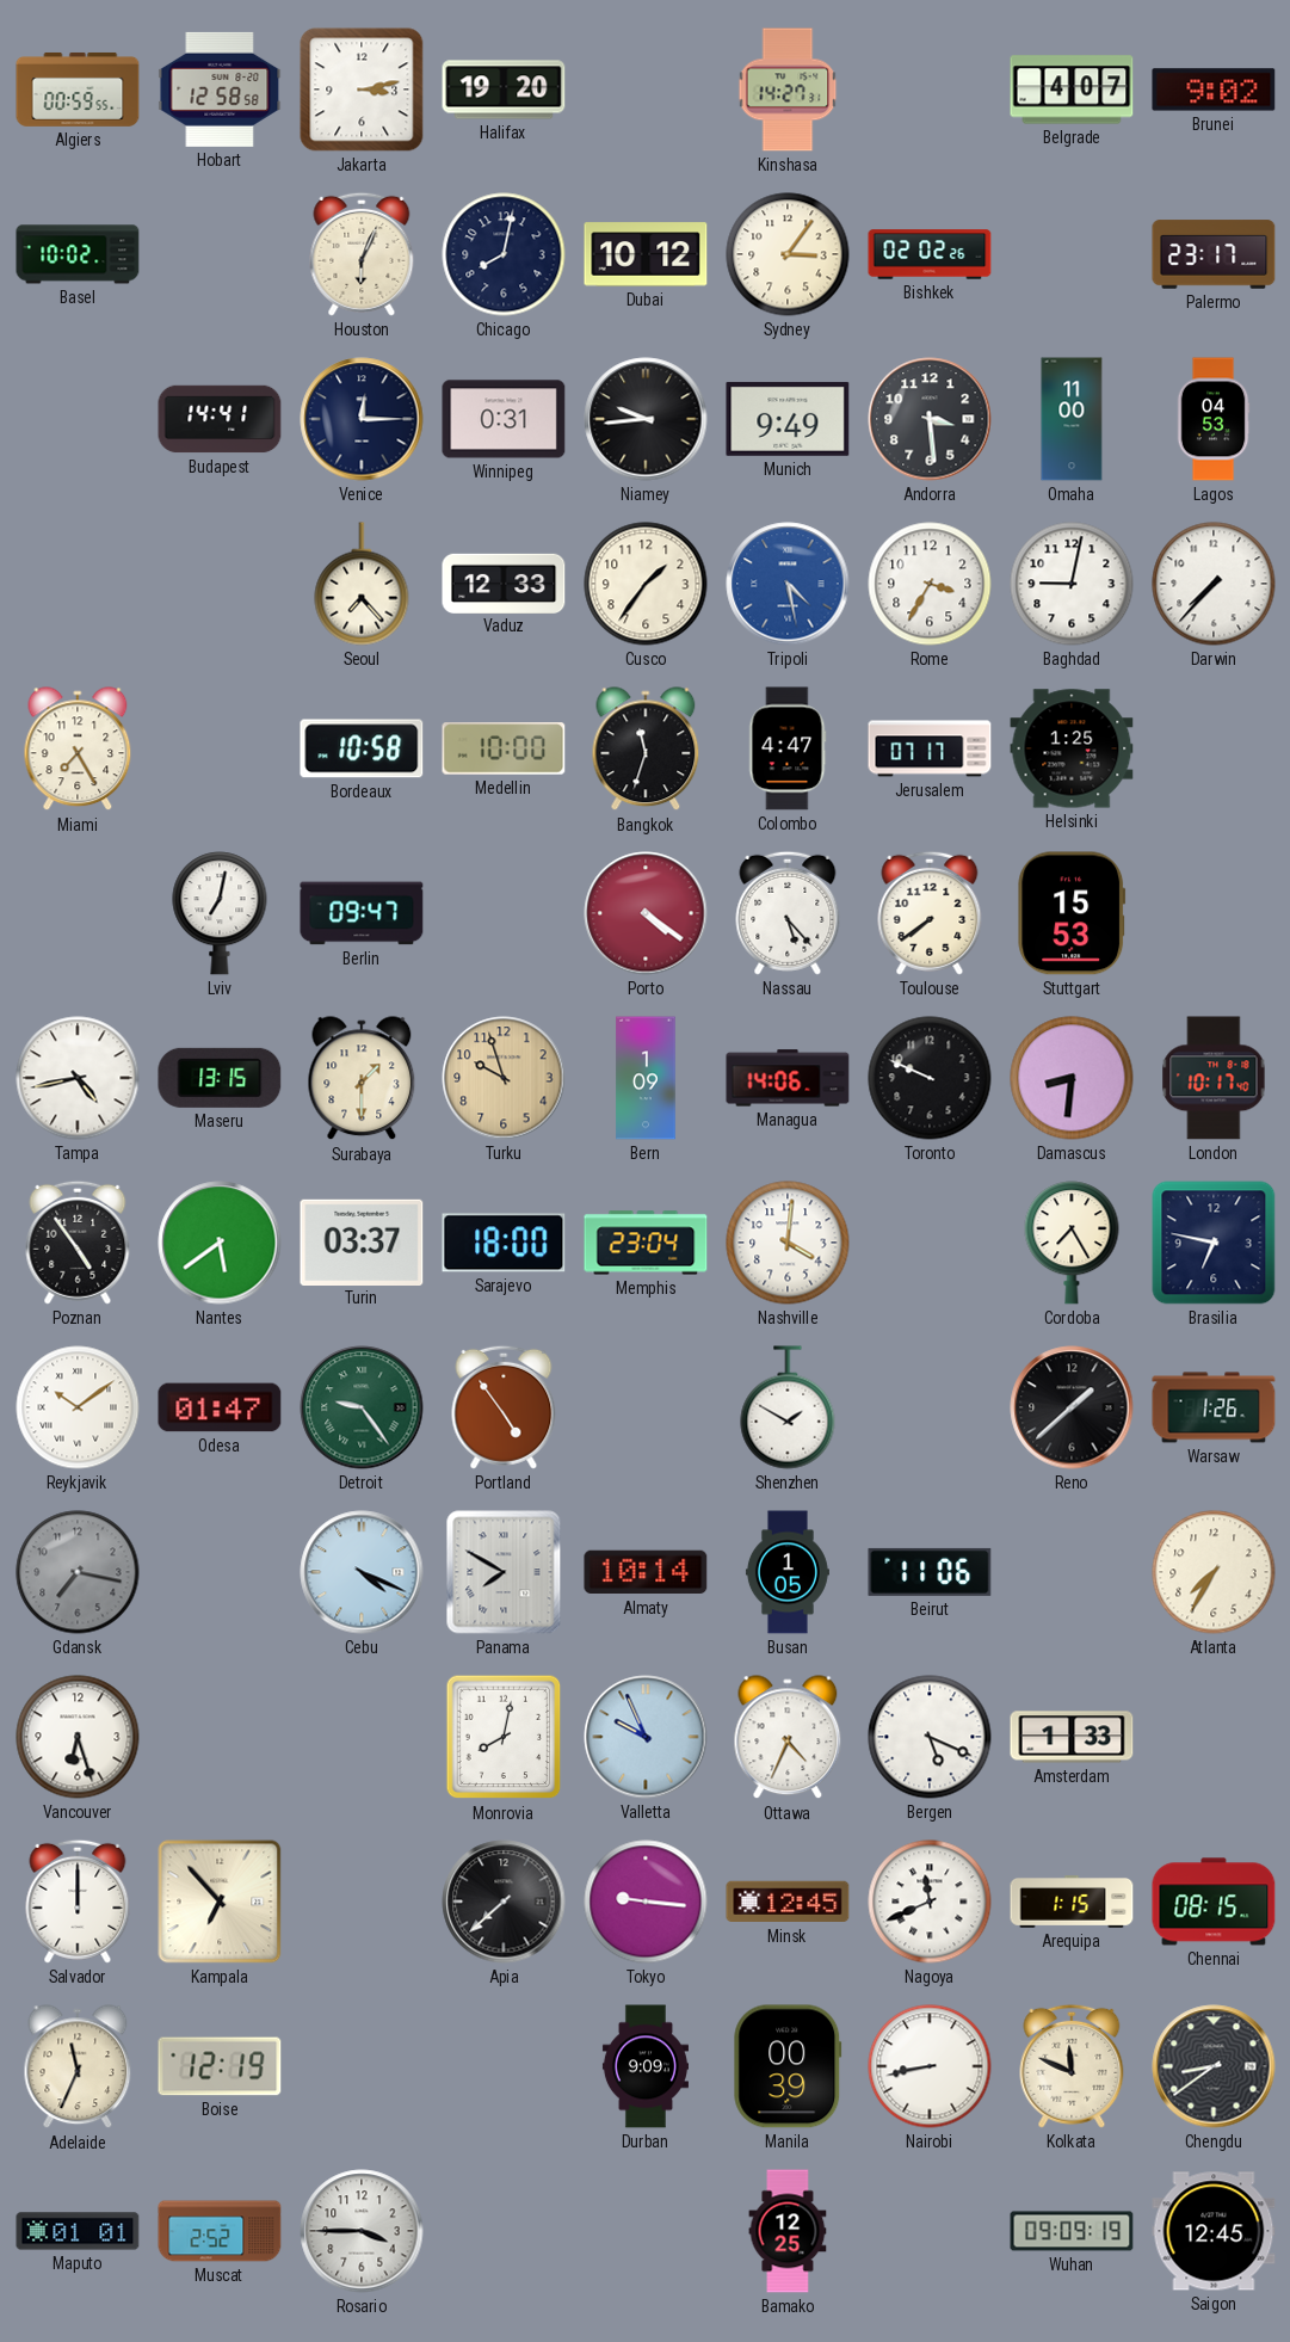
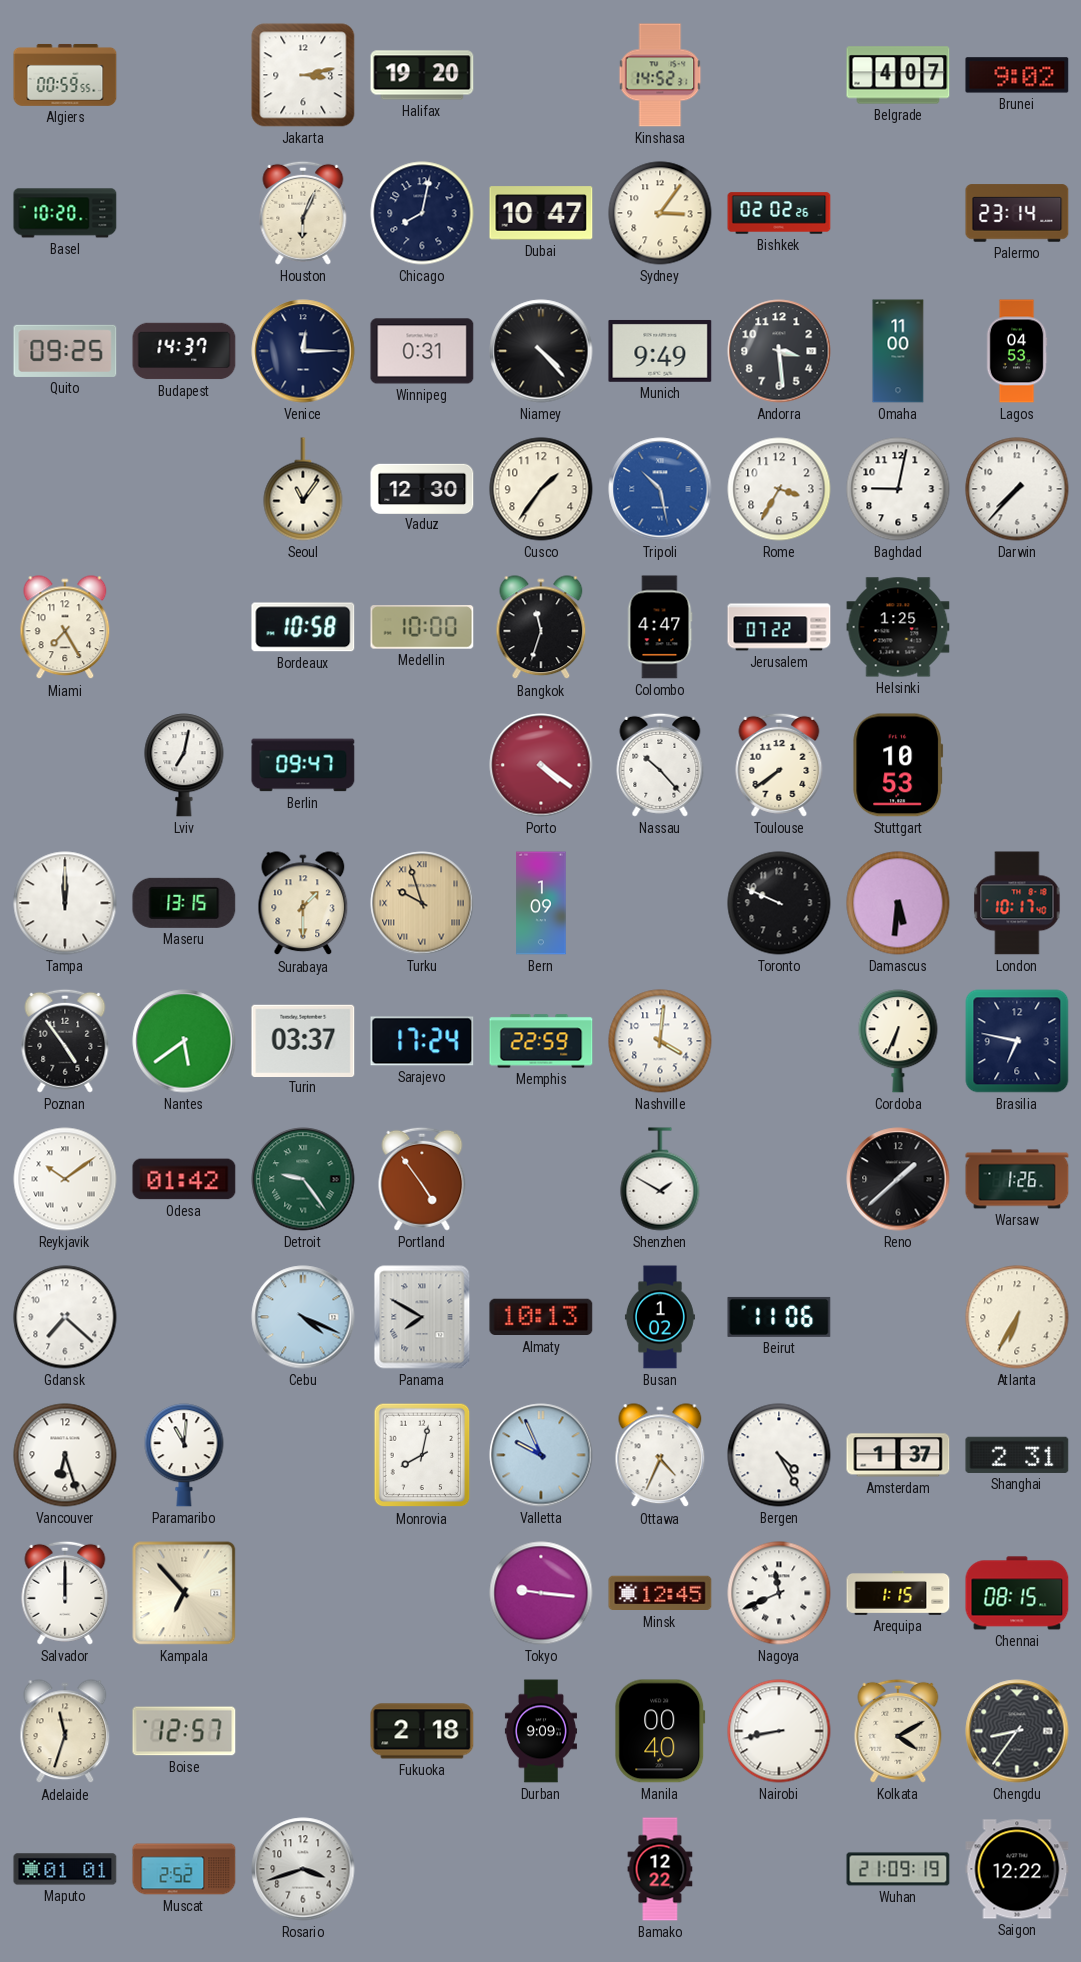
Hobart: 12:58 -> none
Kinshasa: 14:27 -> 14:52
Basel: 10:02 -> 10:20
Dubai: 10:12 -> 10:47
Palermo: 23:17 -> 23:14
Quito: none -> 09:25
Budapest: 14:41 -> 14:37
Niamey: 9:44 -> 4:23
Seoul: 7:23 -> 11:06
Vaduz: 12:33 -> 12:30
Tripoli: 4:28 -> 10:28
Jerusalem: 07:17 -> 07:22
Nassau: 5:23 -> 10:23
Stuttgart: 15:53 -> 10:53
Tampa: 4:43 -> 12:00
Turku numerals: Arabic -> Roman
Managua: 14:06 -> none
Damascus: 8:31 -> 5:31
Sarajevo: 18:00 -> 17:24
Memphis: 23:04 -> 22:59
Cordoba: 7:25 -> 6:34
Odesa: 01:47 -> 01:42
Gdansk: 7:17 -> 7:22
Gdansk dial: grey -> white
Almaty: 10:14 -> 10:13
Busan: 1:05 -> 1:02
Atlanta: 7:35 -> 6:35
Paramaribo: none -> 11:01
Bergen: 5:19 -> 4:25
Amsterdam: 1:33 -> 1:37
Shanghai: none -> 2:31
Apia: 7:38 -> none
Adelaide: 11:34 -> 11:33
Boise: 12:19 -> 12:57
Fukuoka: none -> 2:18
Manila: 00:39 -> 00:40
Kolkata: 11:49 -> 4:10
Chengdu: 8:39 -> 8:36
Rosario: 3:45 -> 3:42
Bamako: 12:25 -> 12:22
Wuhan: 09:09 -> 21:09
Saigon: 12:45 -> 12:22
